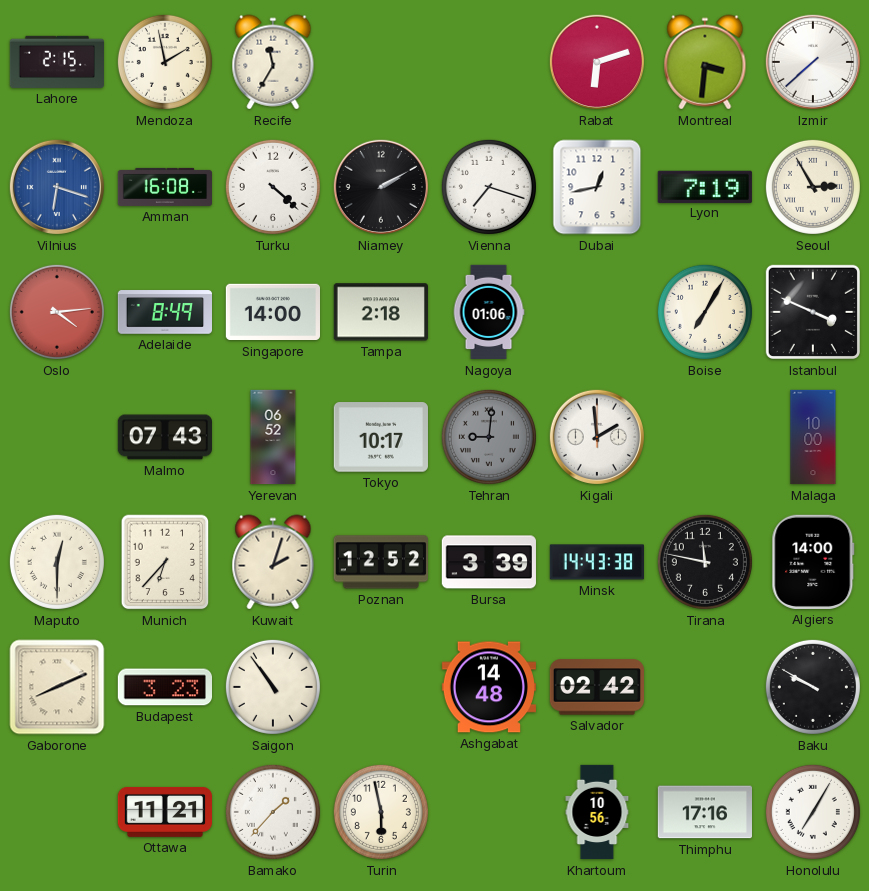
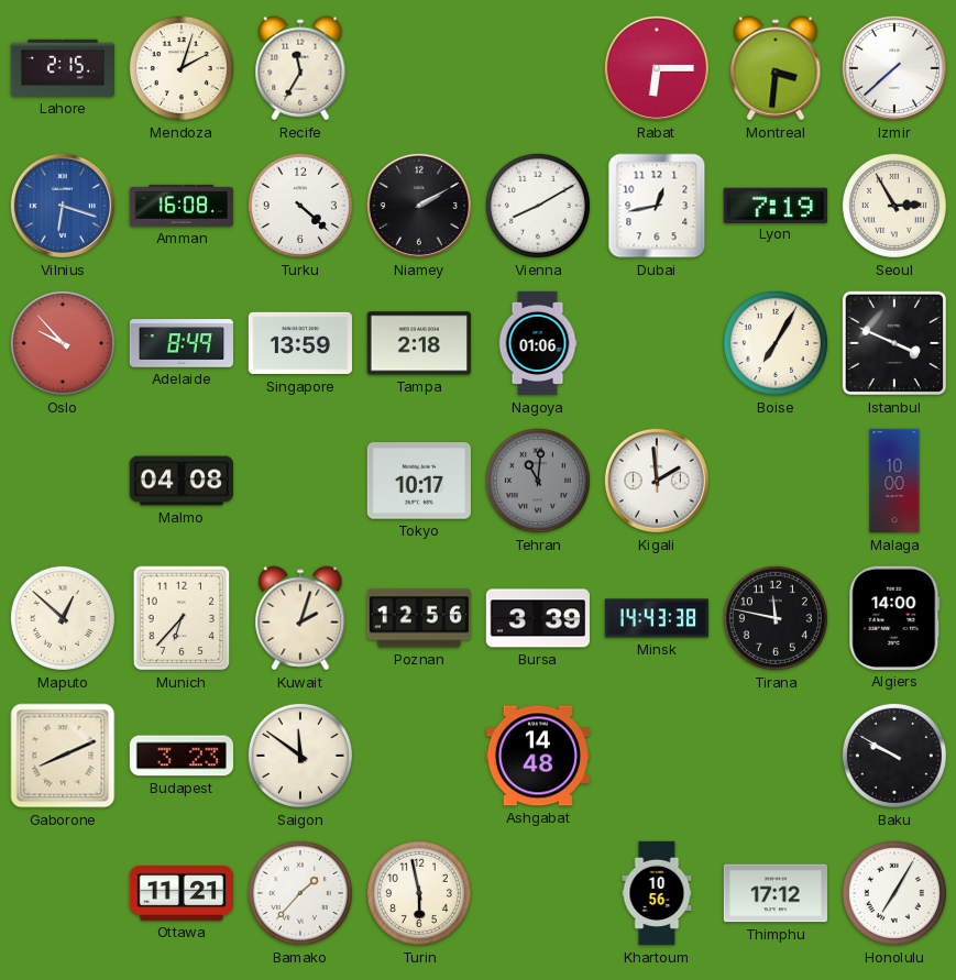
Mendoza: 1:58 -> 2:03
Rabat: 6:12 -> 6:15
Vienna: 7:18 -> 8:10
Oslo: 4:14 -> 9:53
Singapore: 14:00 -> 13:59
Malmo: 07:43 -> 04:08
Yerevan: 06:52 -> none
Tehran: 9:01 -> 11:01
Maputo: 12:30 -> 12:52
Poznan: 12:52 -> 12:56
Saigon: 10:54 -> 11:51
Salvador: 02:42 -> none
Thimphu: 17:16 -> 17:12
